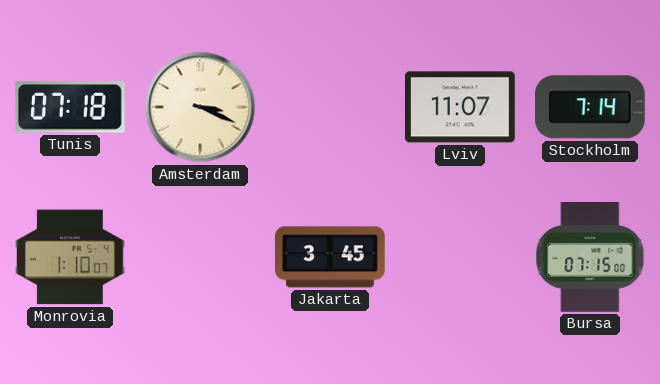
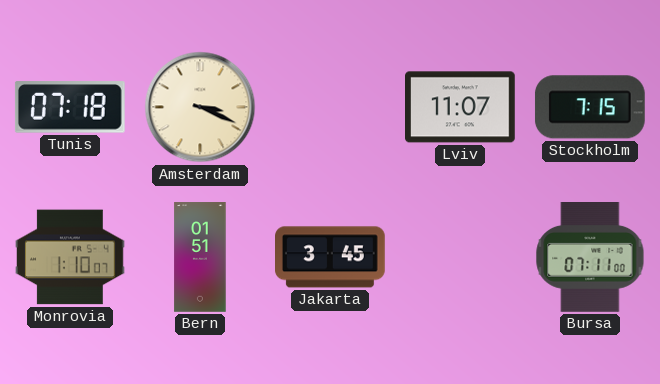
Stockholm: 7:14 -> 7:15
Bern: none -> 01:51
Bursa: 07:15 -> 07:11
